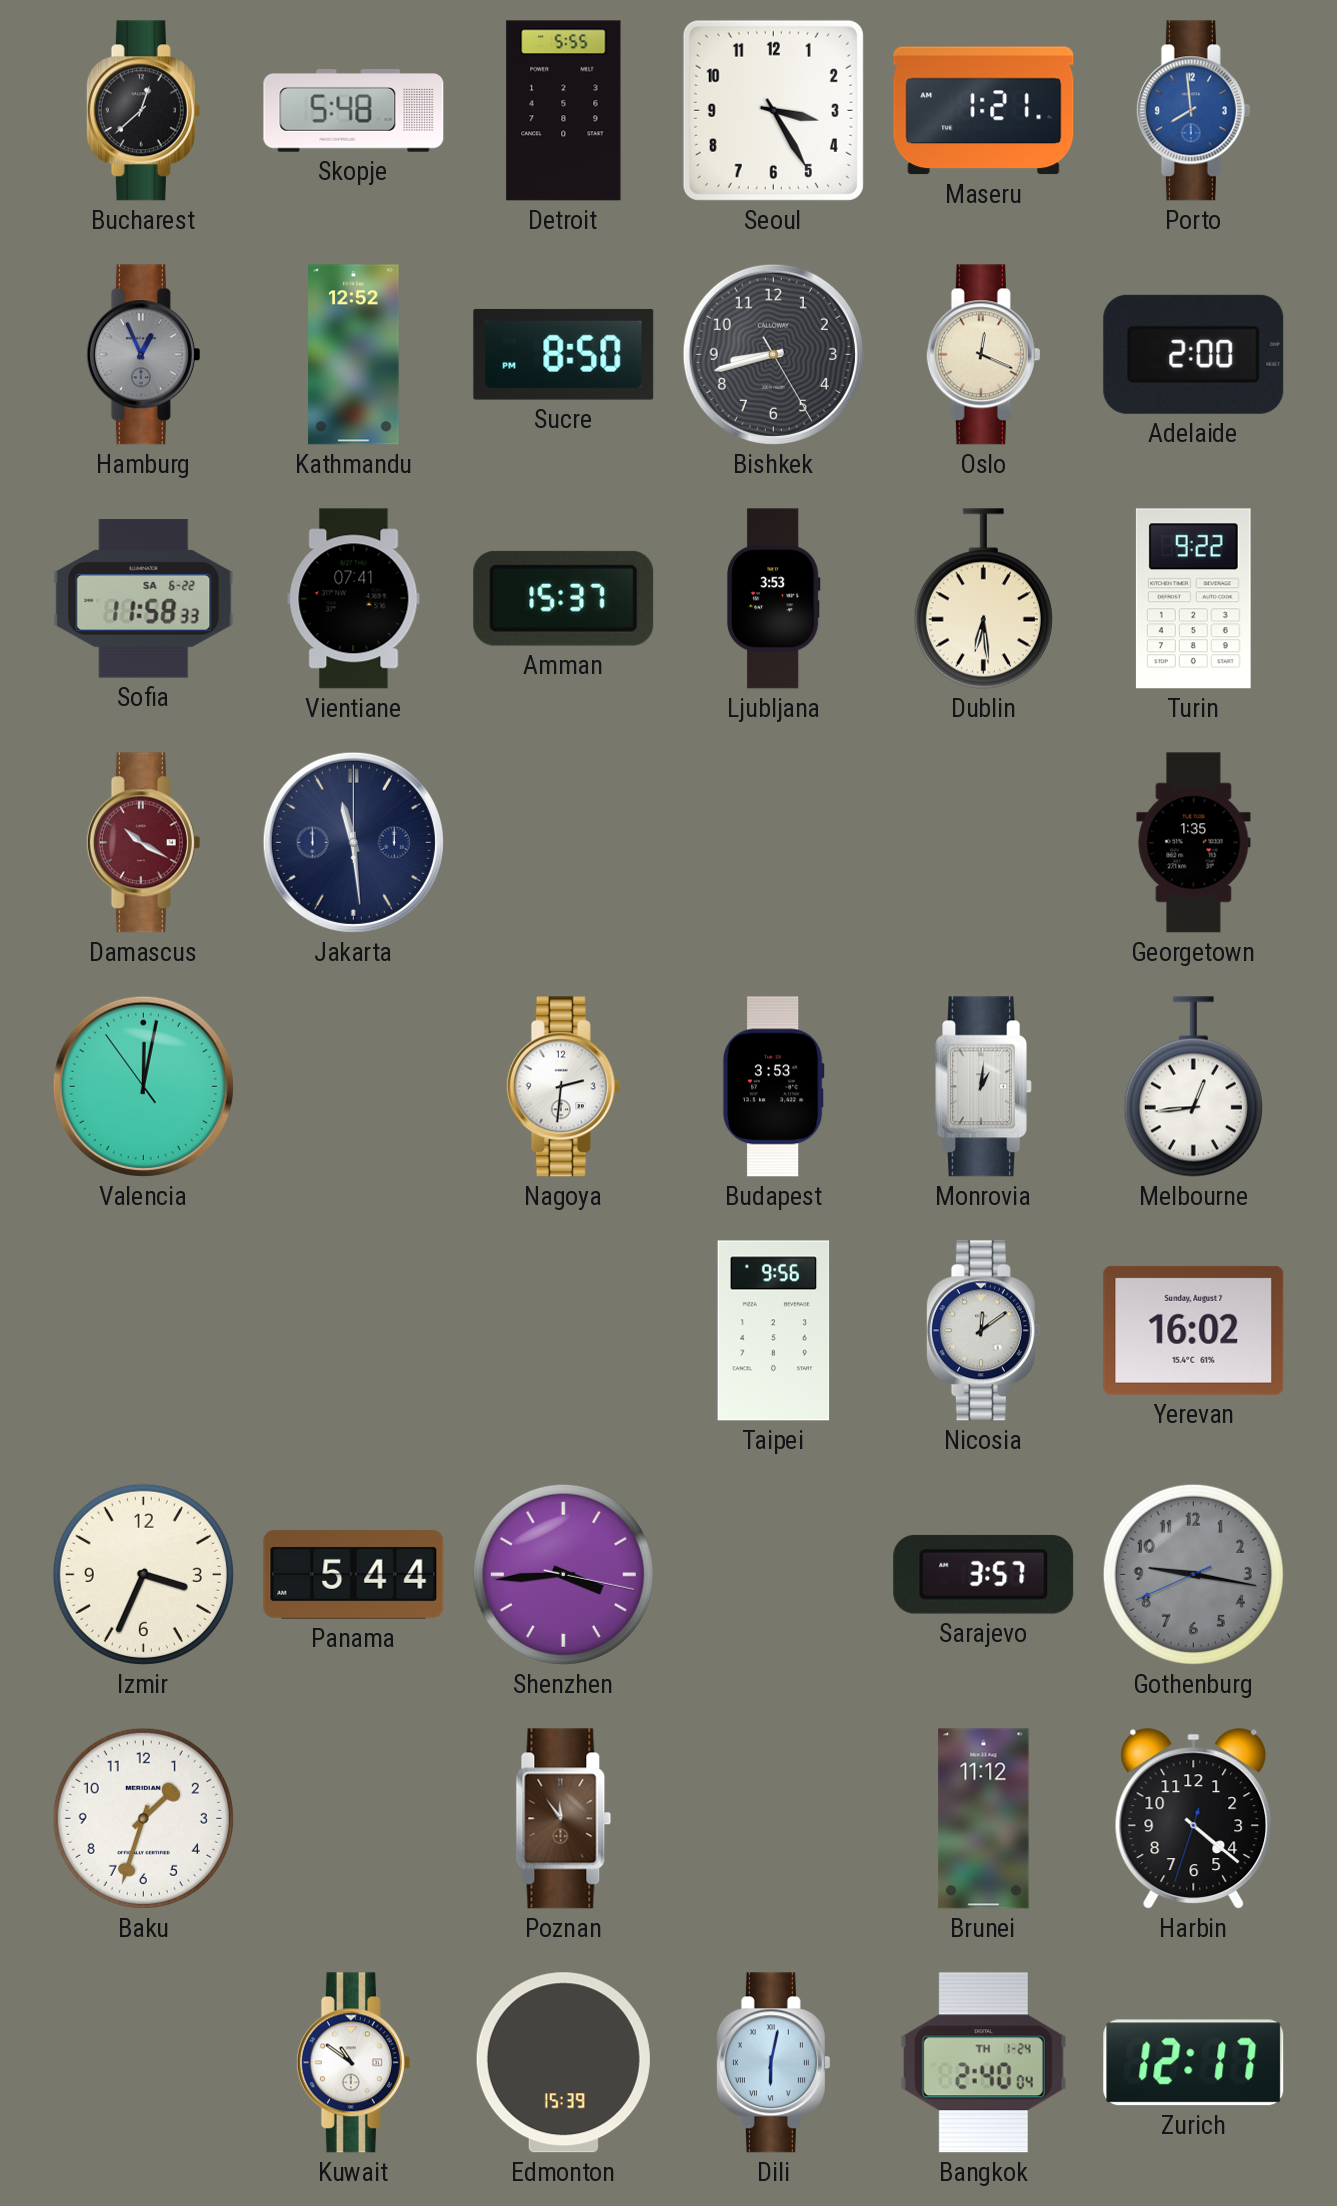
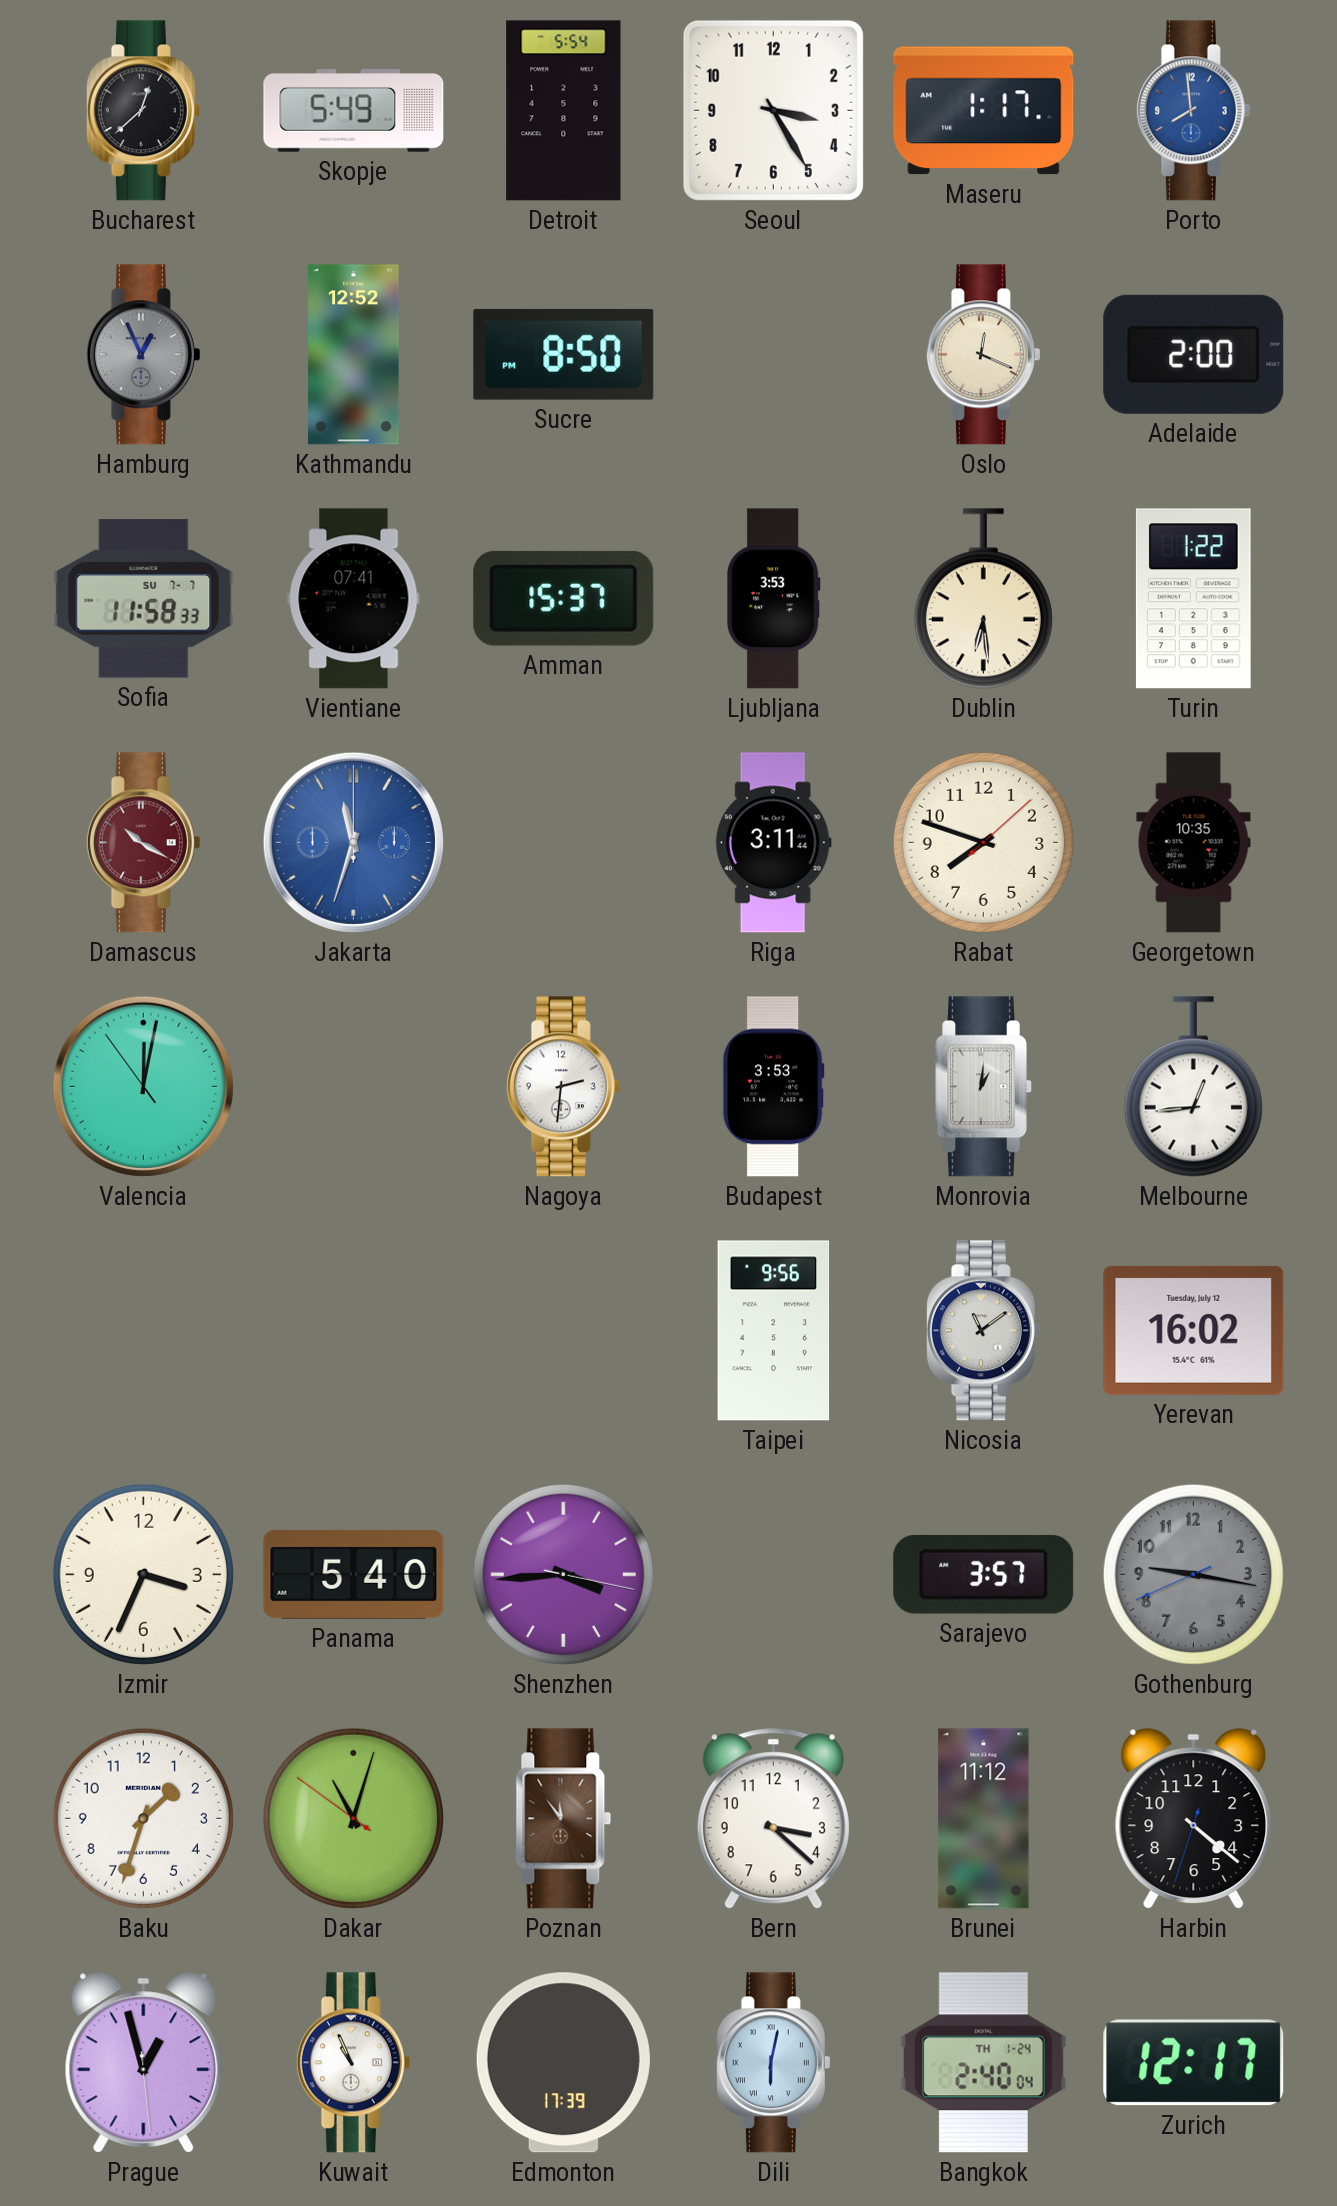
Skopje: 5:48 -> 5:49
Detroit: 5:55 -> 5:54
Maseru: 1:21 -> 1:17
Bishkek: 8:42 -> none
Sofia date: SA 6-22 -> SU 7-7
Turin: 9:22 -> 1:22
Jakarta: 11:29 -> 11:33
Jakarta dial: navy -> blue
Riga: none -> 3:11
Rabat: none -> 7:48
Georgetown: 1:35 -> 10:35
Nicosia: 12:09 -> 11:09
Yerevan date: Sunday, August 7 -> Tuesday, July 12
Panama: 5:44 -> 5:40
Dakar: none -> 11:02
Bern: none -> 3:22
Prague: none -> 12:57
Kuwait: 10:51 -> 10:56
Edmonton: 15:39 -> 17:39
